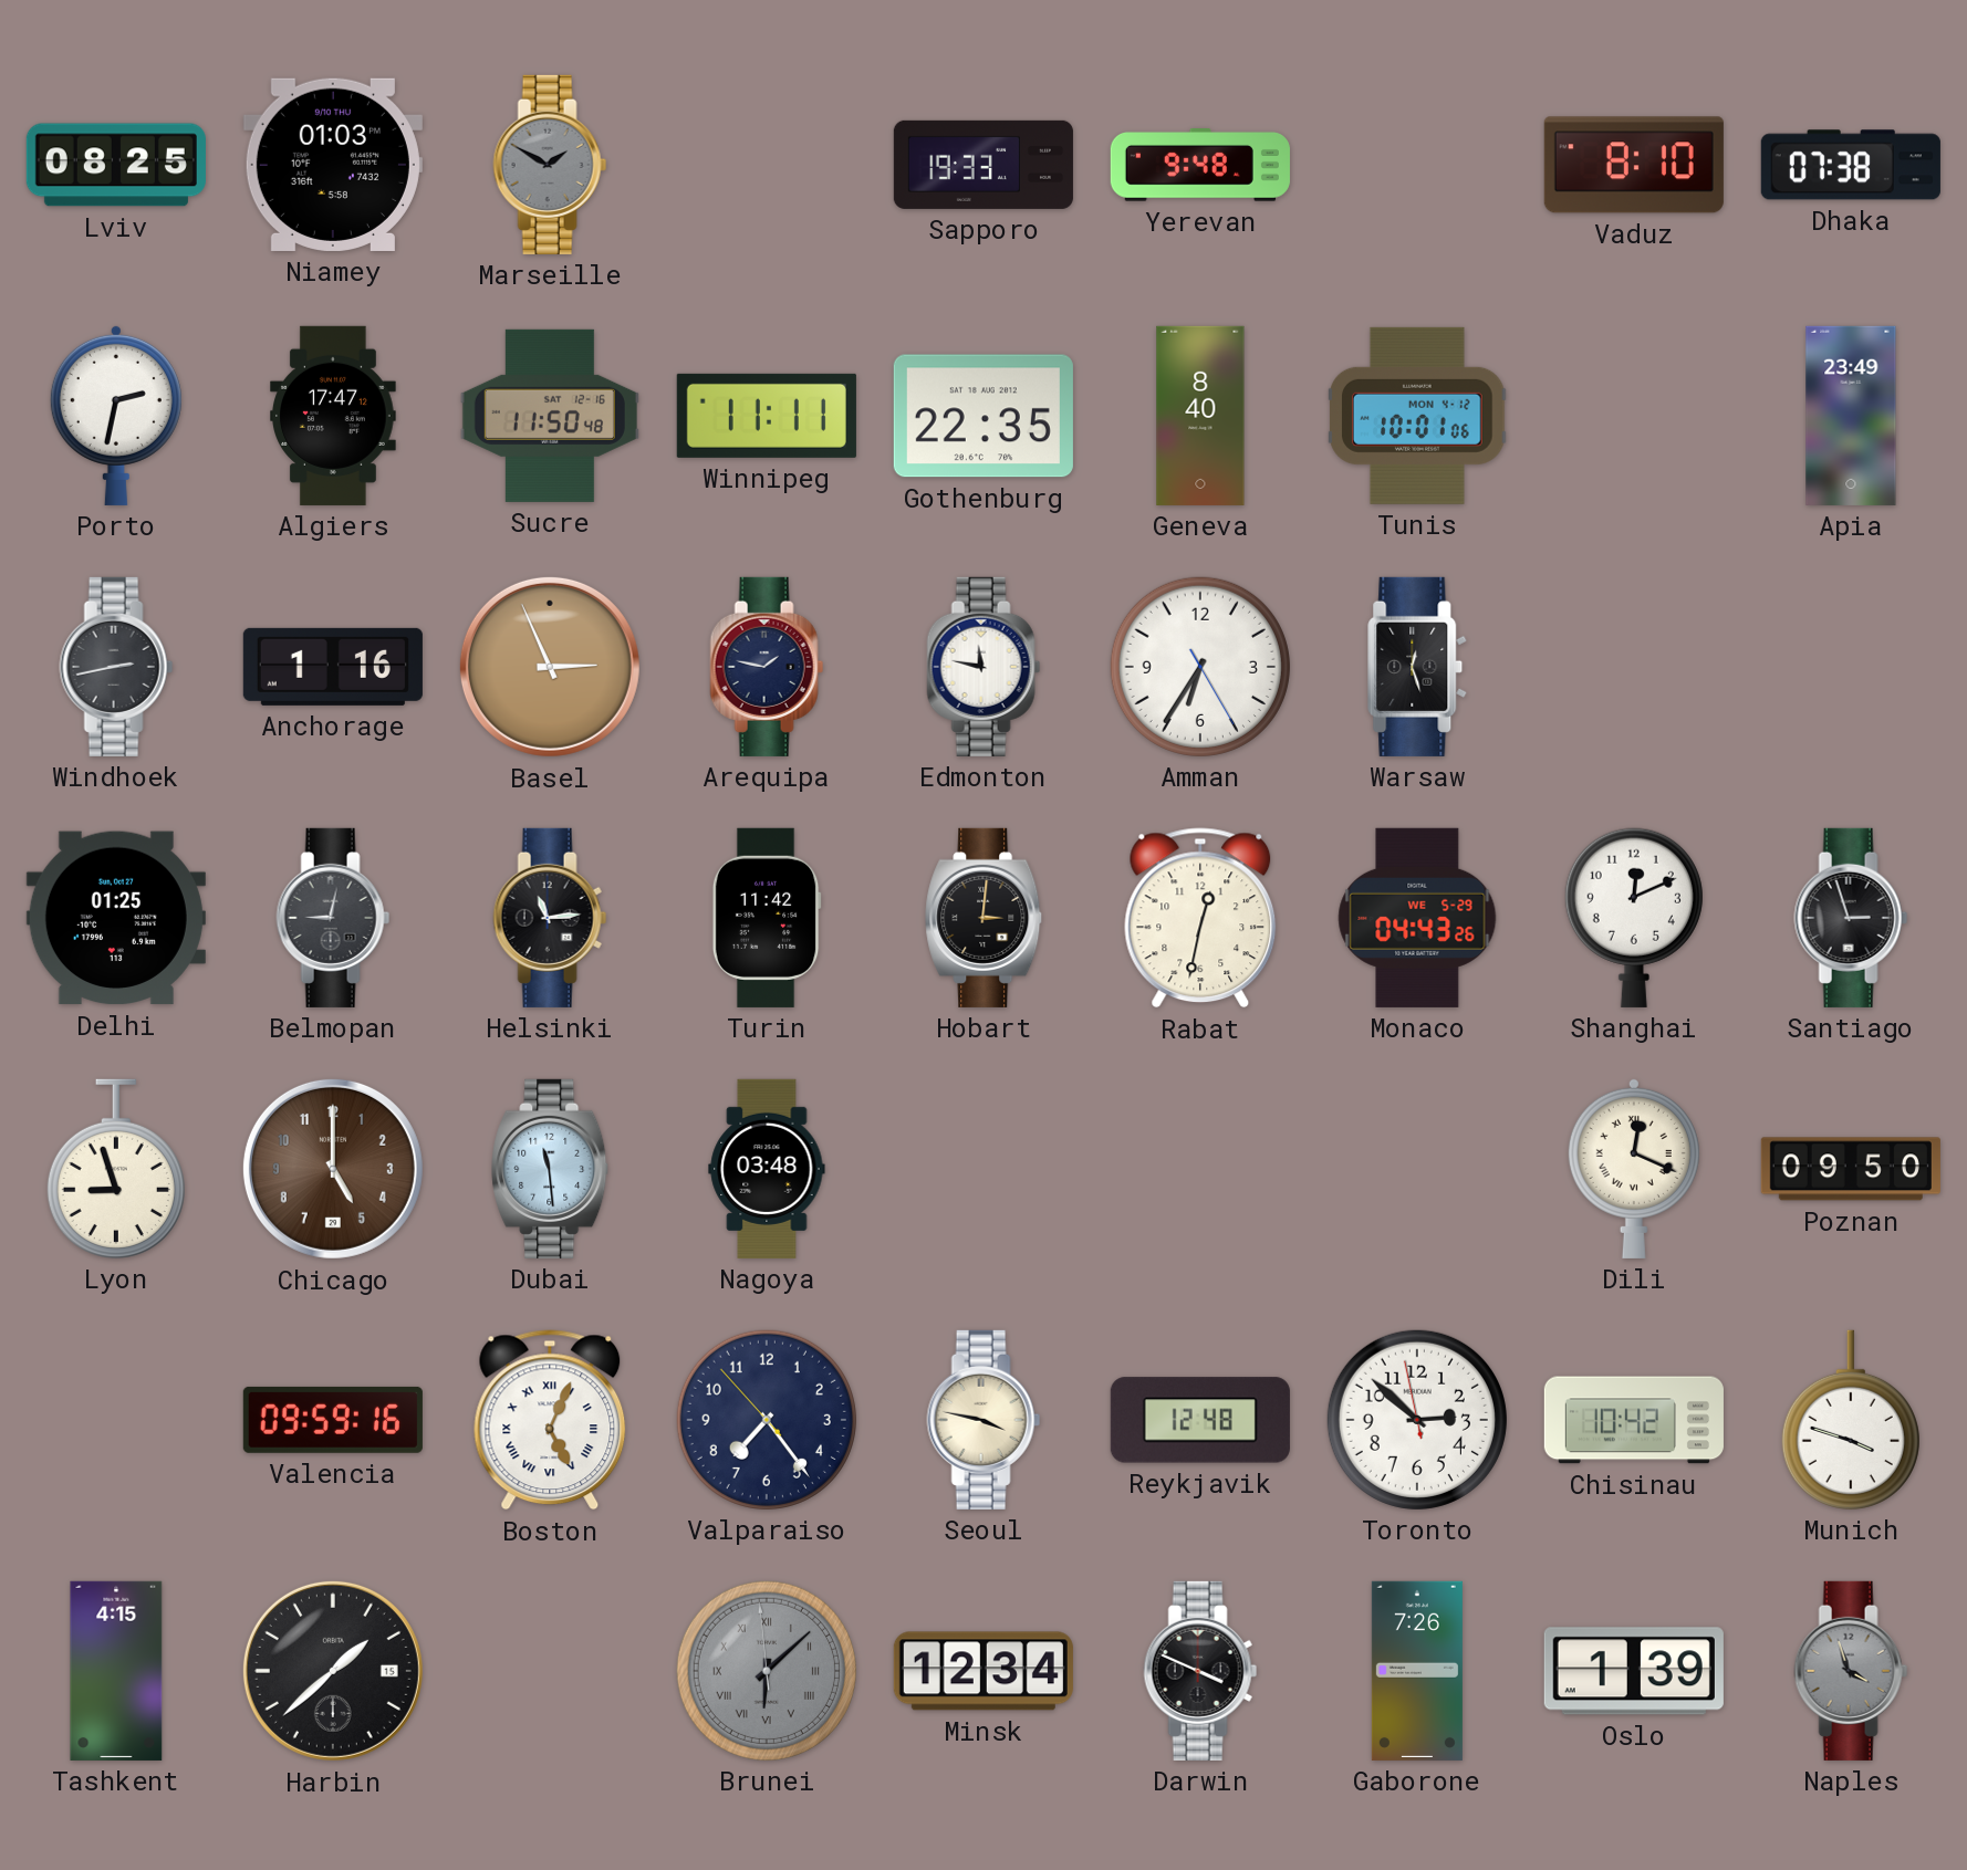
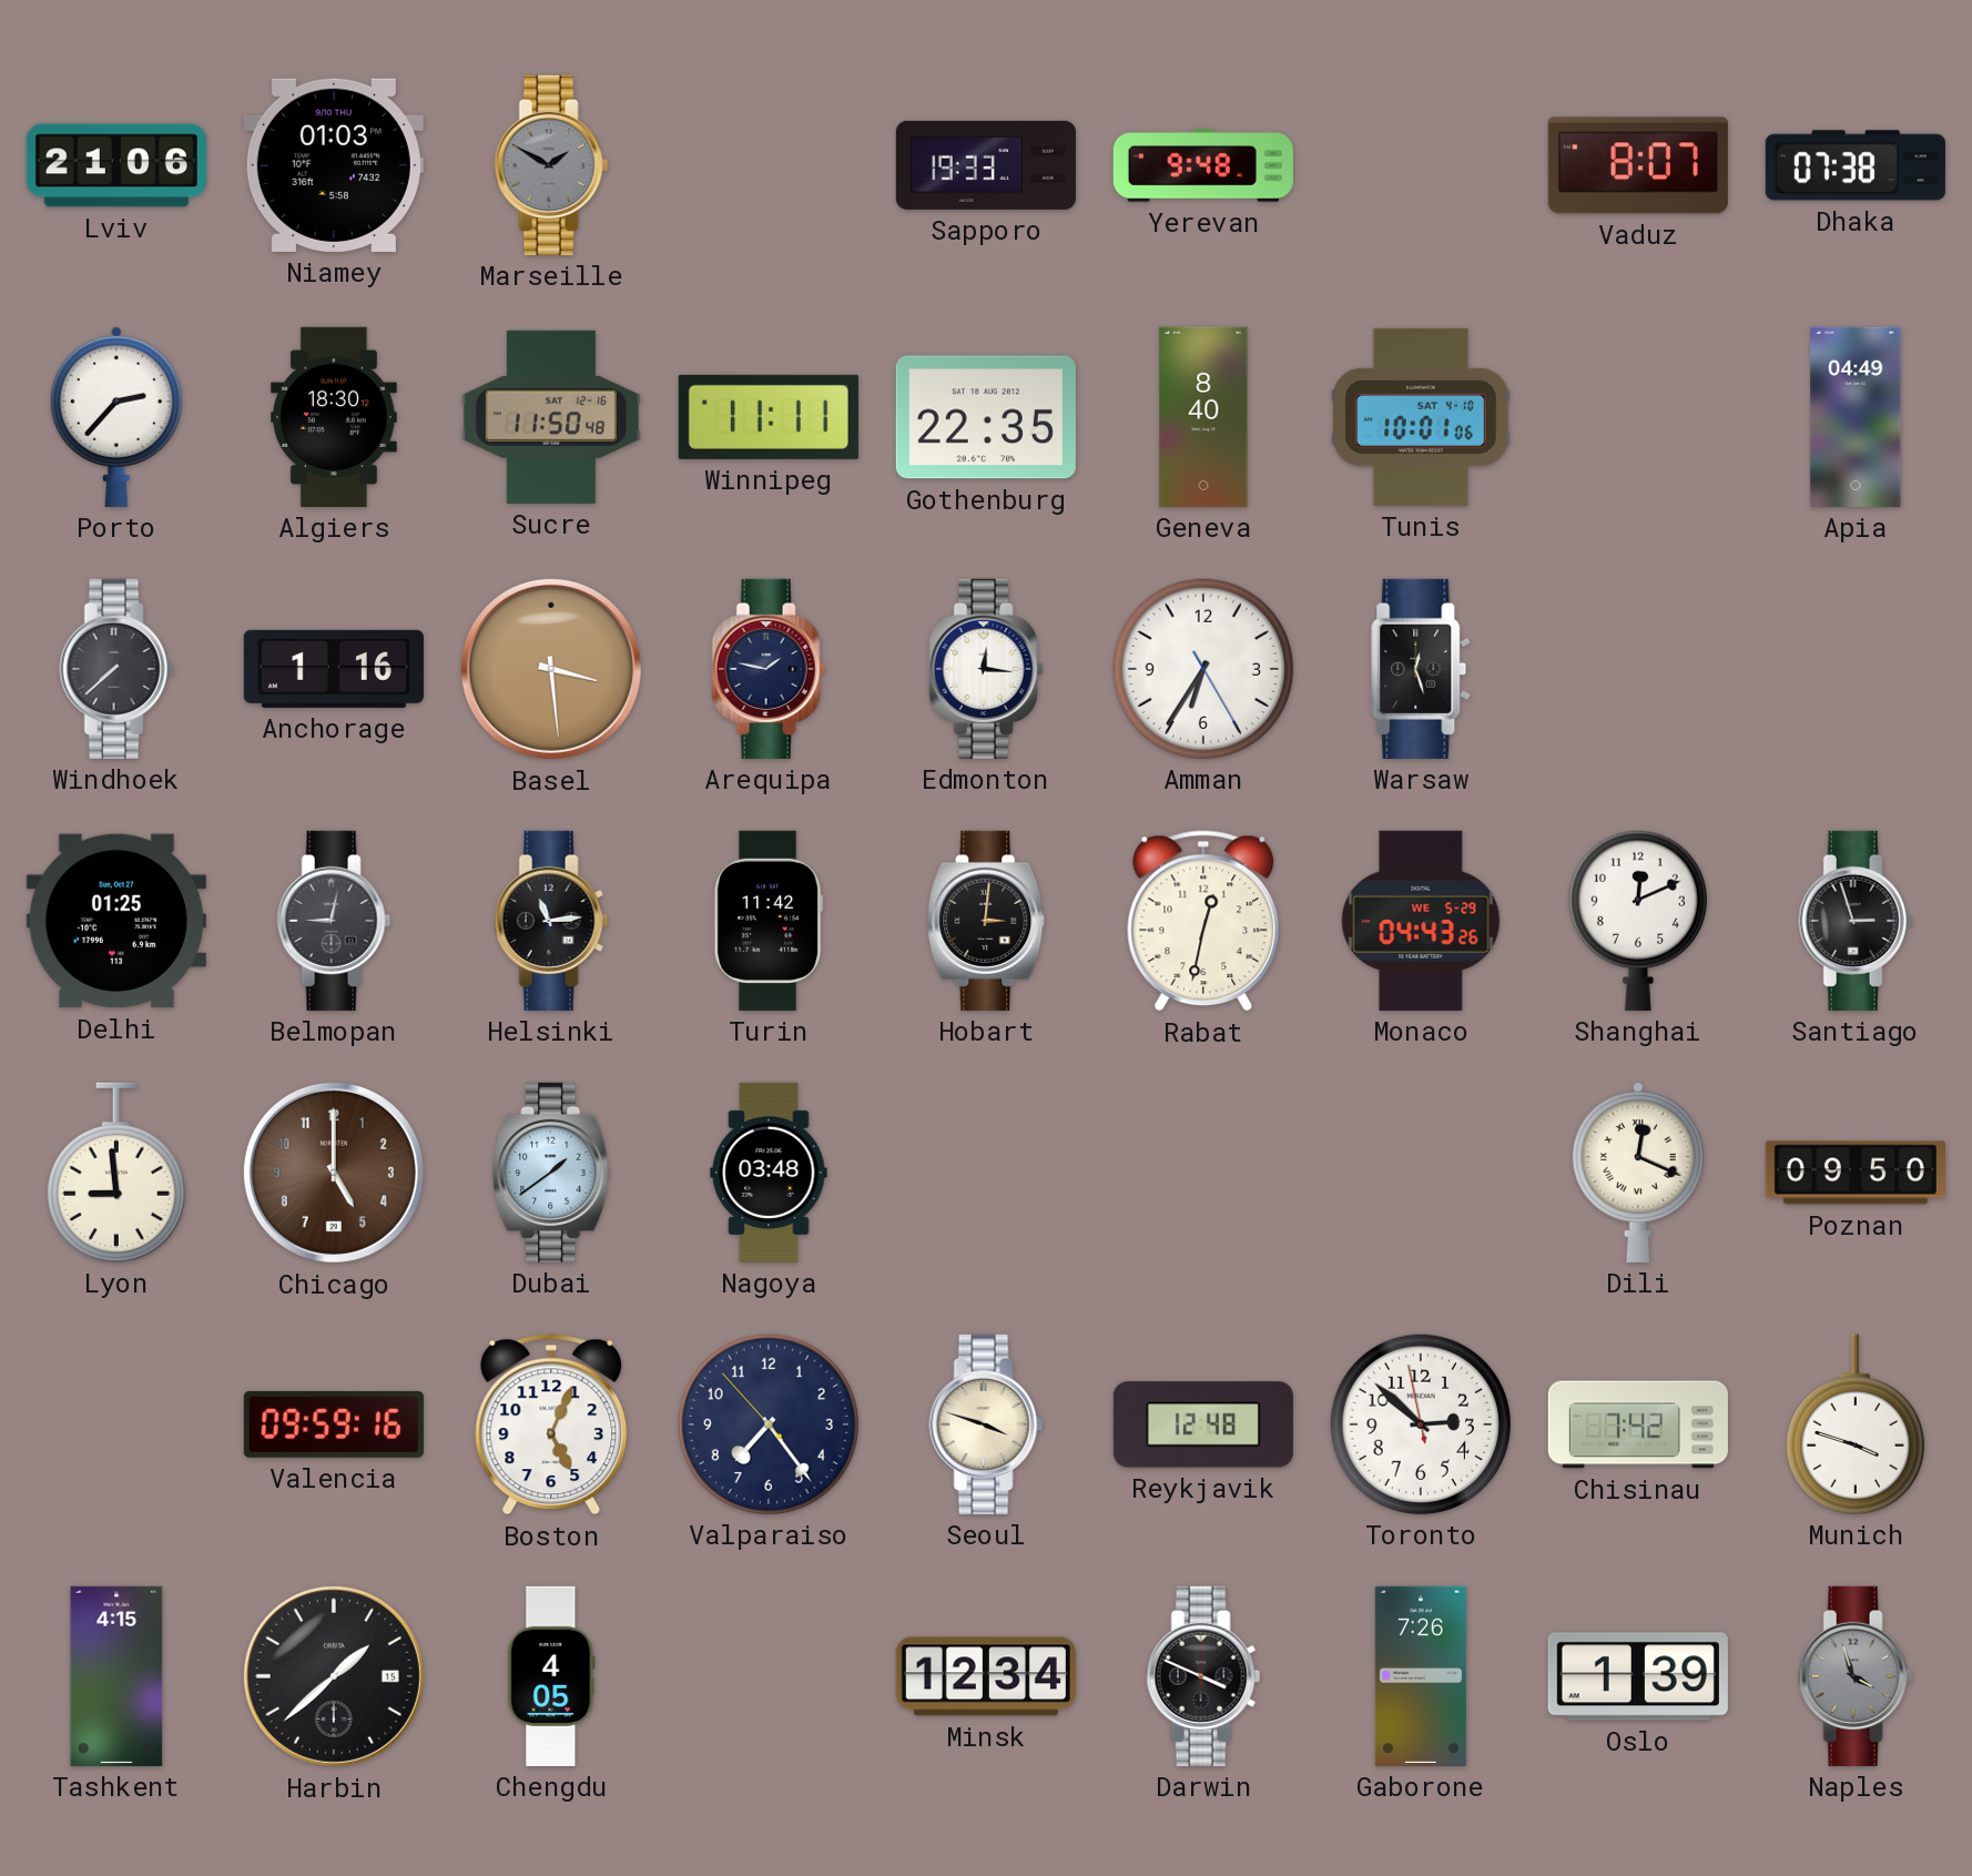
Lviv: 08:25 -> 21:06
Vaduz: 8:10 -> 8:07
Porto: 2:32 -> 2:37
Algiers: 17:47 -> 18:30
Tunis date: MON 4-12 -> SAT 4-10
Apia: 23:49 -> 04:49
Windhoek: 2:43 -> 7:38
Basel: 2:56 -> 3:29
Edmonton: 11:47 -> 12:16
Lyon: 8:57 -> 8:59
Dubai: 11:29 -> 1:39
Boston numerals: Roman -> Arabic
Seoul: 3:47 -> 3:48
Chisinau: 10:42 -> 7:42
Chengdu: none -> 4:05
Brunei: 6:07 -> none
